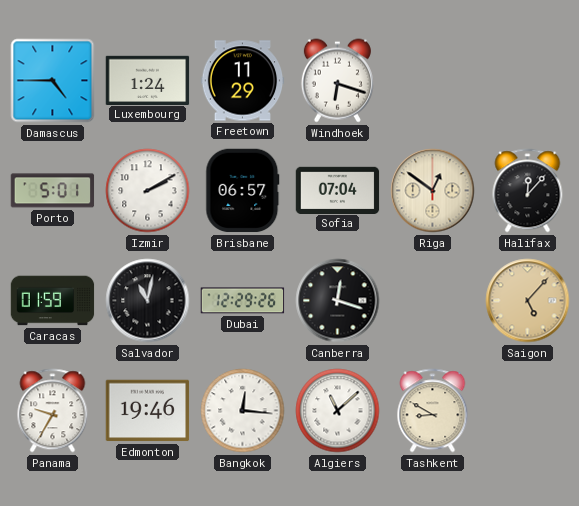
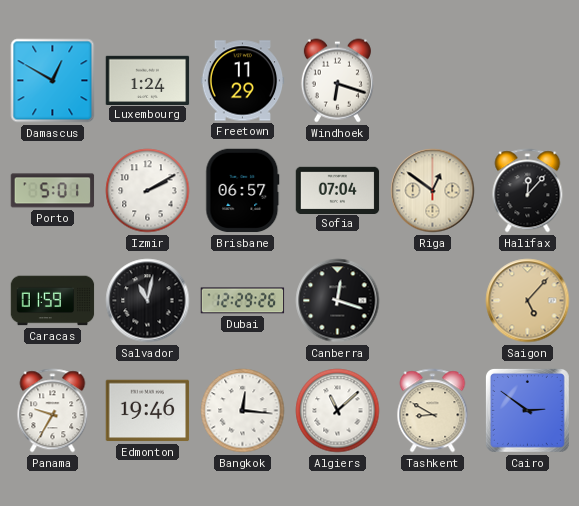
Damascus: 4:45 -> 12:50
Cairo: none -> 2:51
